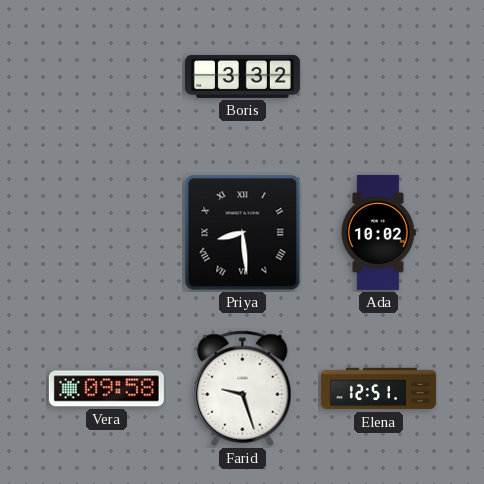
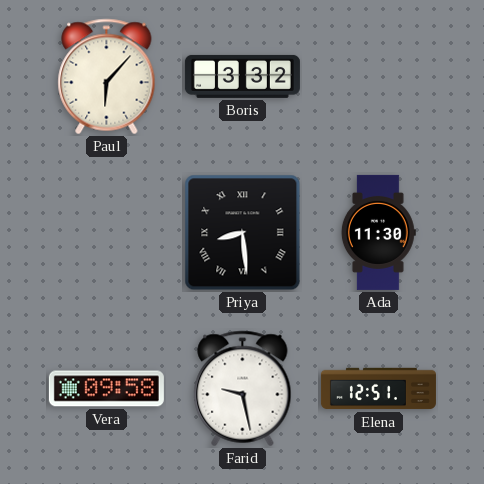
Paul: none -> 6:07
Ada: 10:02 -> 11:30
Farid: 9:27 -> 9:28
